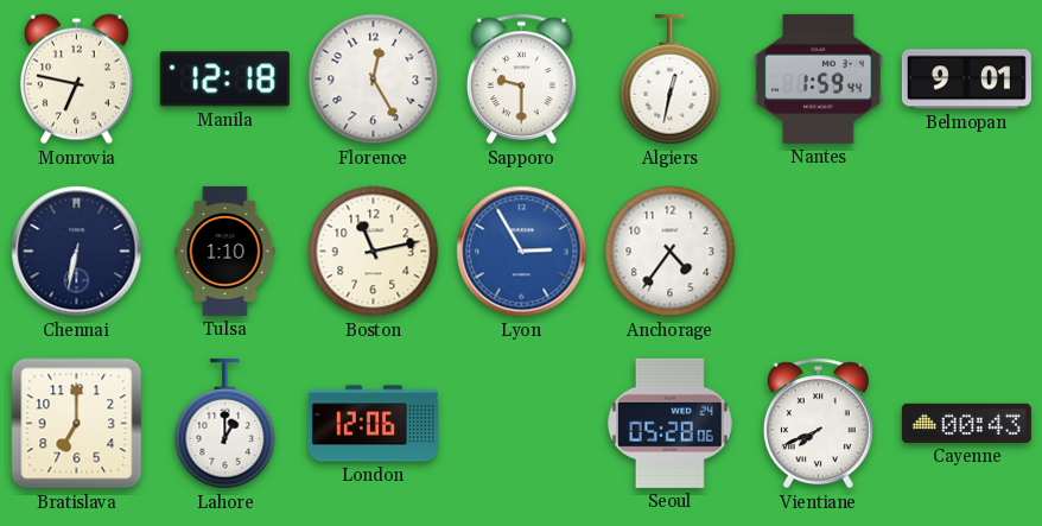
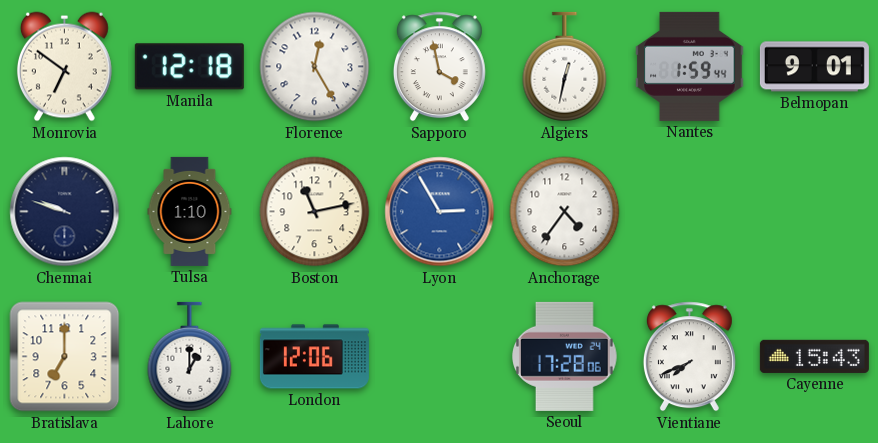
Monrovia: 6:47 -> 6:51
Sapporo: 9:30 -> 3:58
Chennai: 6:32 -> 9:48
Seoul: 05:28 -> 17:28
Cayenne: 00:43 -> 15:43
